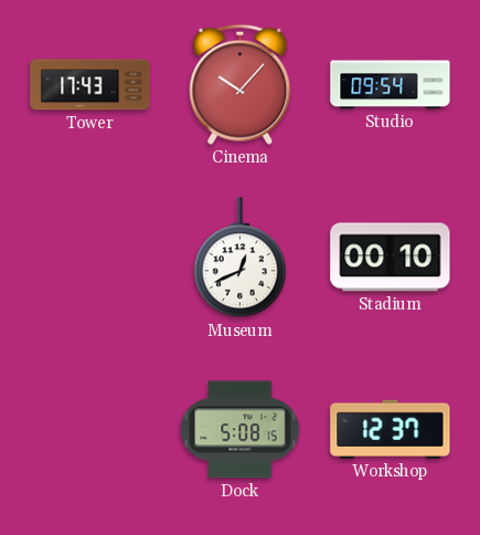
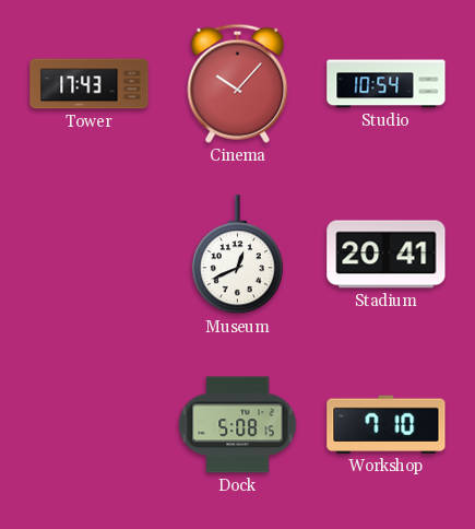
Studio: 09:54 -> 10:54
Stadium: 00:10 -> 20:41
Workshop: 12:37 -> 7:10
